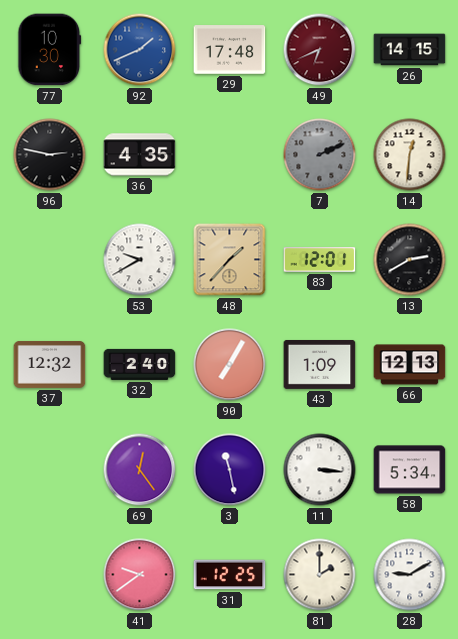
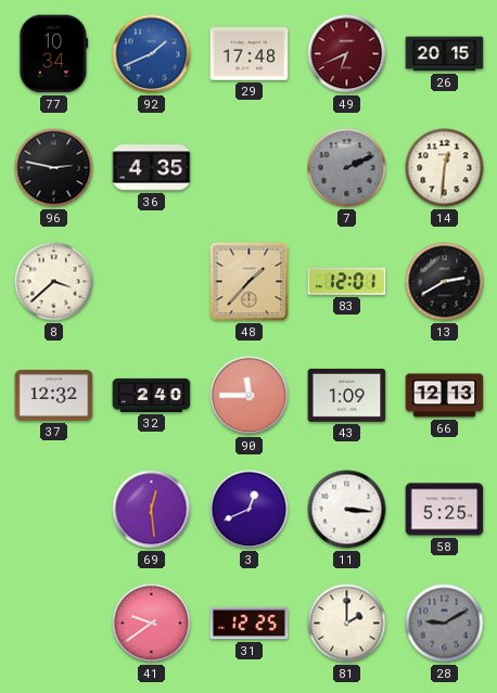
77: 10:30 -> 10:34
26: 14:15 -> 20:15
8: none -> 3:38
53: 9:40 -> none
90: 7:05 -> 11:45
69: 12:24 -> 12:29
3: 11:28 -> 12:41
58: 5:34 -> 5:25
28 dial: white -> grey
